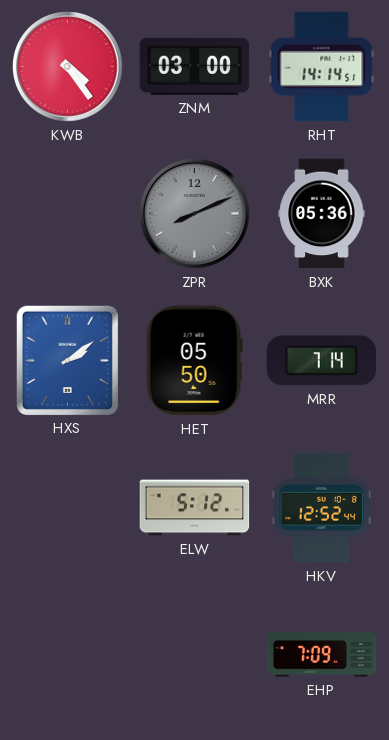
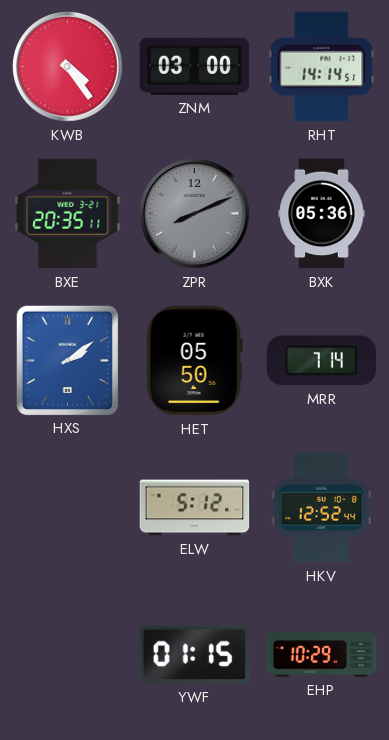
BXE: none -> 20:35
YWF: none -> 01:15
EHP: 7:09 -> 10:29
